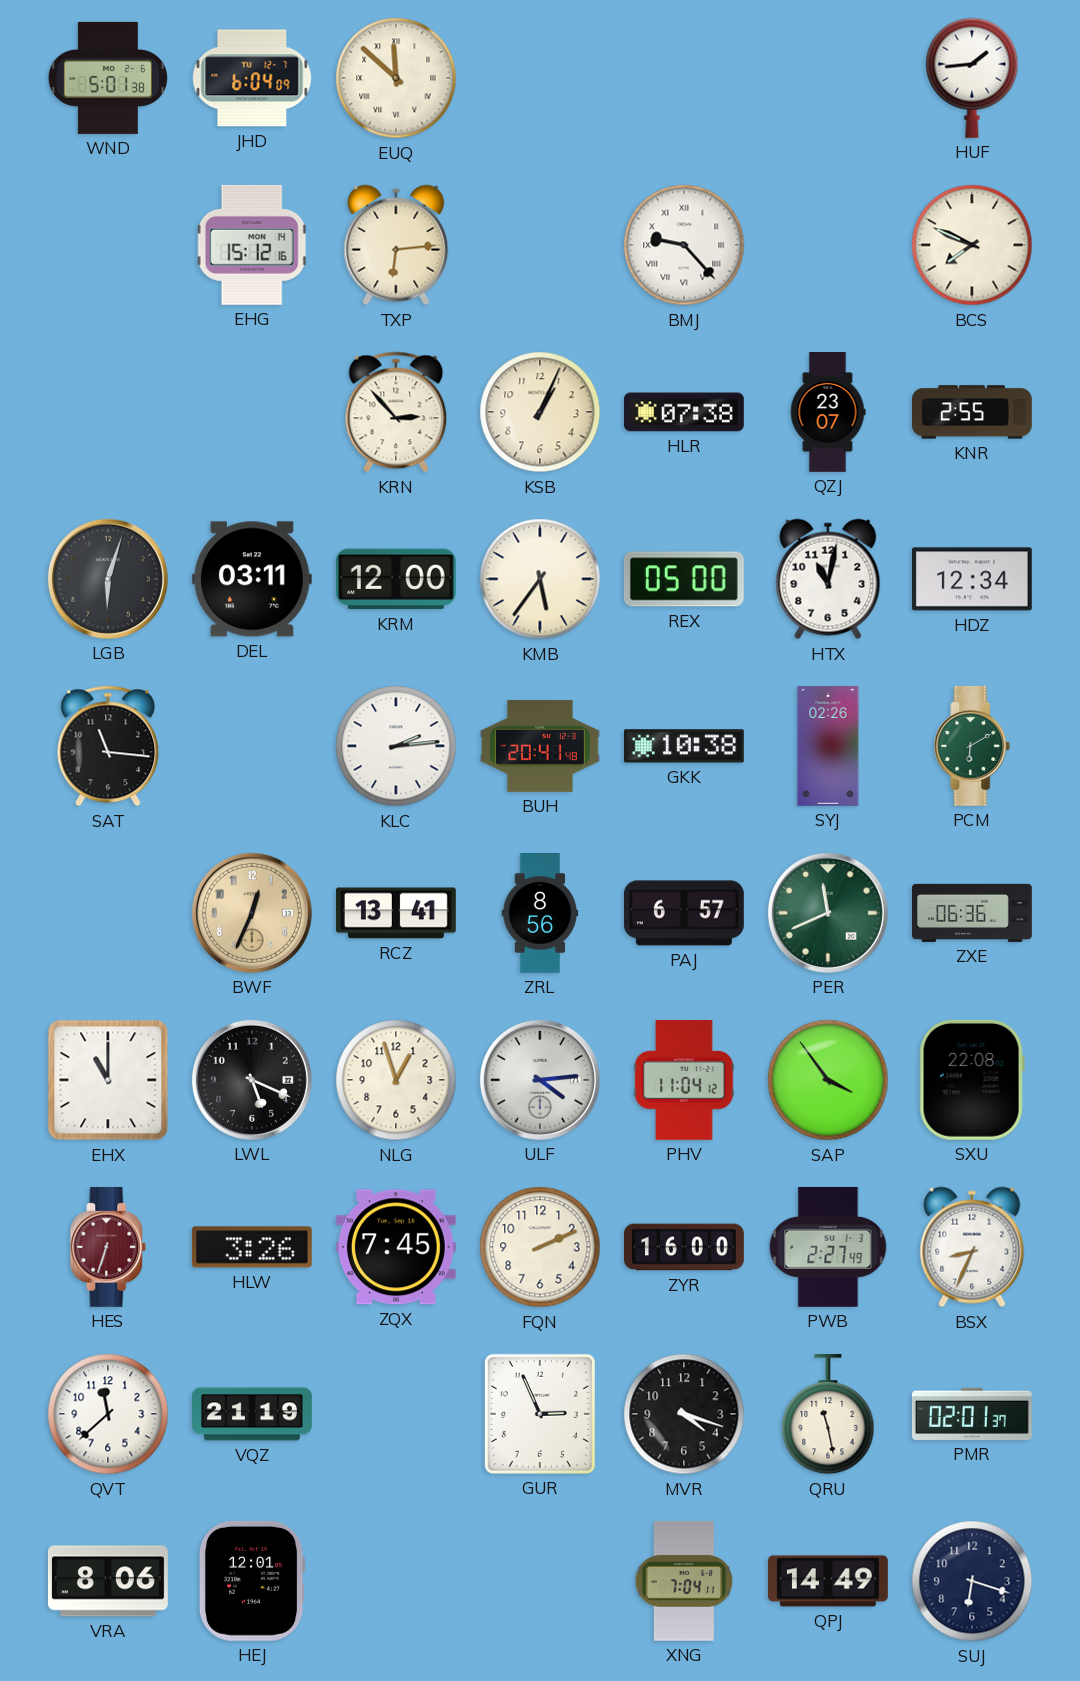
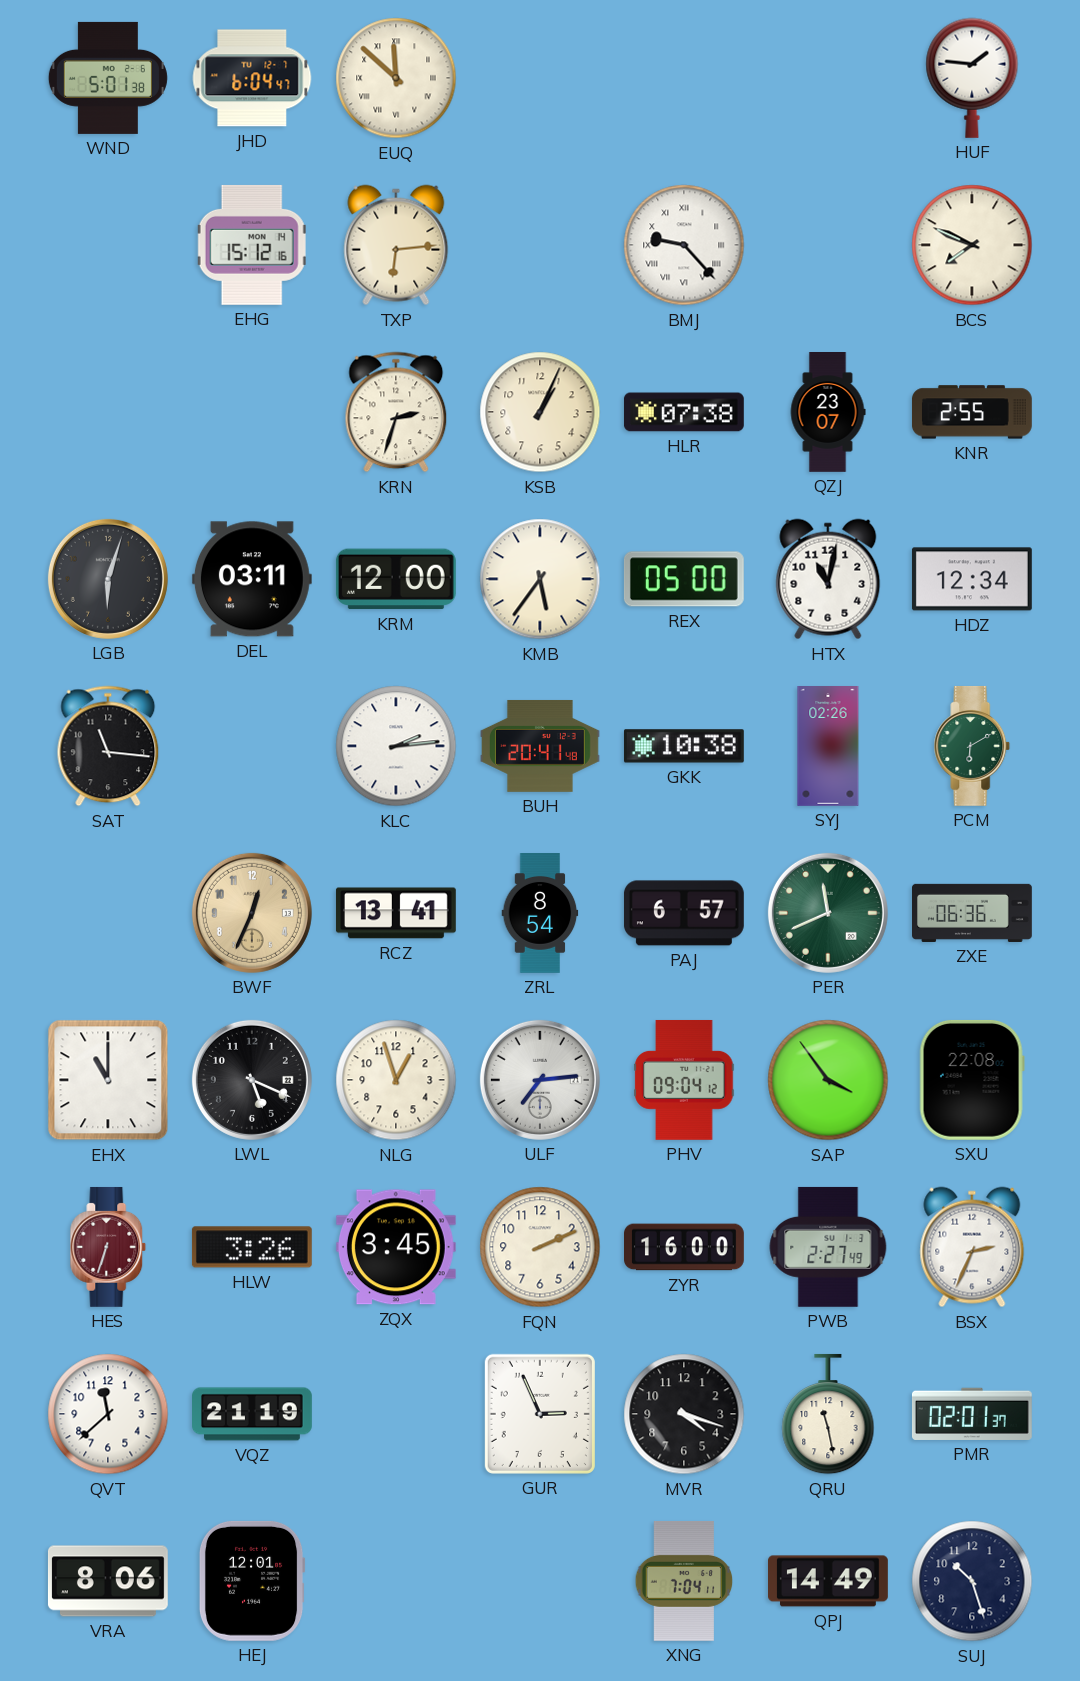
JHD: 6:04:09 -> 6:04:47
HUF: 1:44 -> 1:46
KRN: 2:53 -> 2:33
ZRL: 8:56 -> 8:54
ULF: 4:14 -> 7:14
PHV: 11:04 -> 09:04
ZQX: 7:45 -> 3:45
BSX: 8:34 -> 2:34
SUJ: 6:18 -> 10:27
